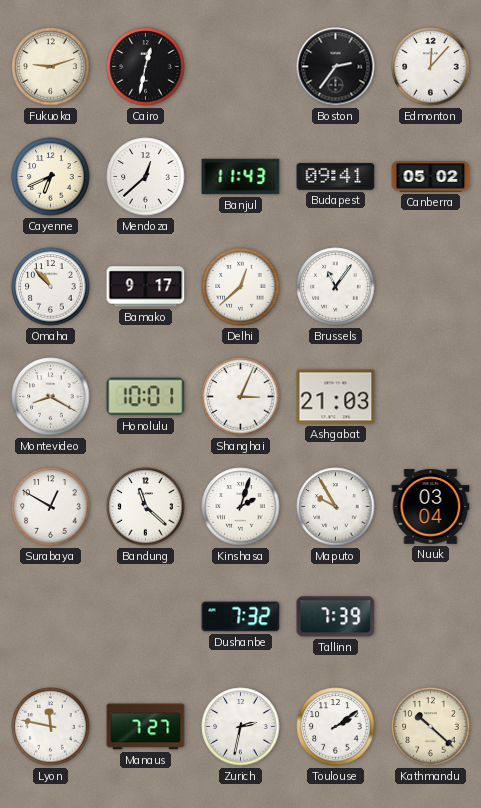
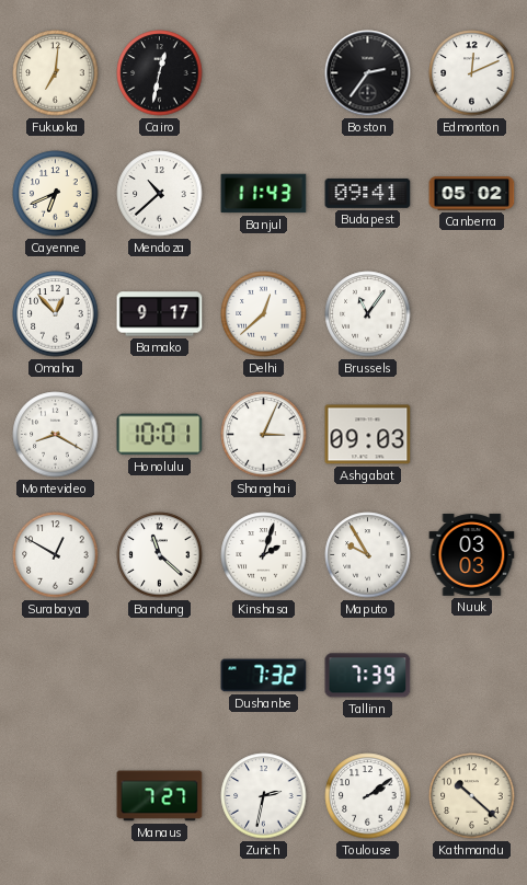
Fukuoka: 9:12 -> 7:01
Edmonton: 12:07 -> 12:11
Mendoza: 12:38 -> 10:38
Omaha: 10:53 -> 12:53
Ashgabat: 21:03 -> 09:03
Nuuk: 03:04 -> 03:03
Lyon: 11:47 -> none
